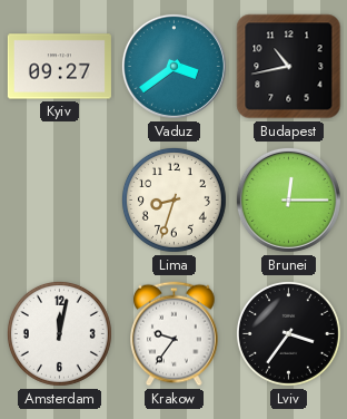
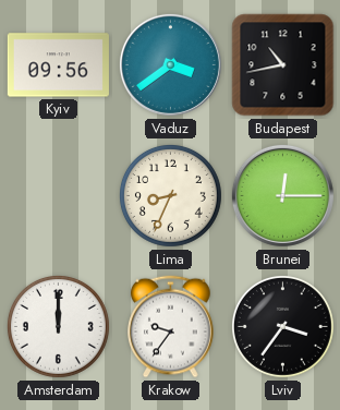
Kyiv: 09:27 -> 09:56
Lima: 8:33 -> 8:34
Amsterdam: 12:02 -> 12:00
